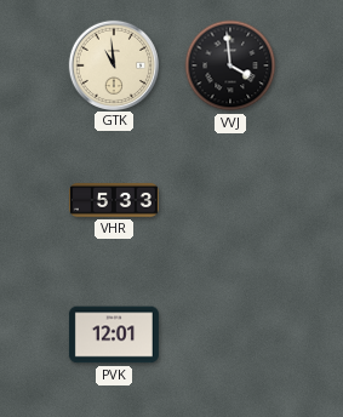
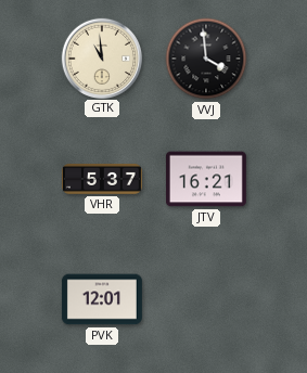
VHR: 5:33 -> 5:37
JTV: none -> 16:21
